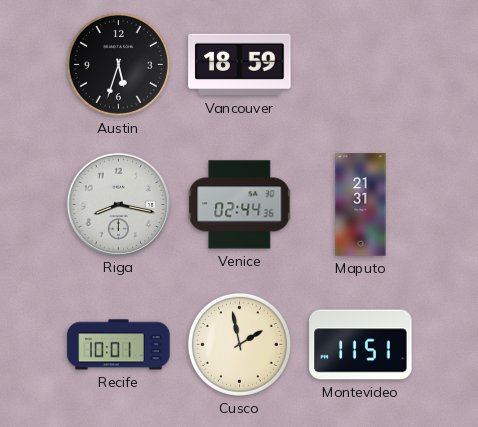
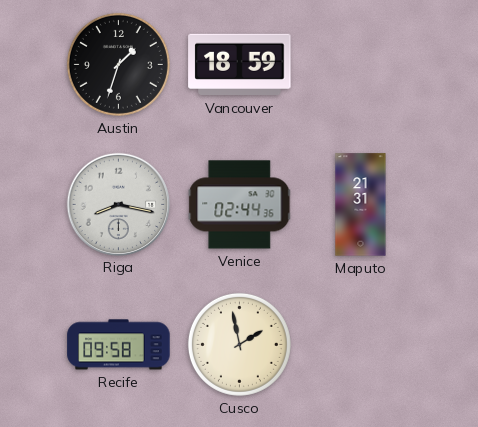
Austin: 5:33 -> 1:33
Recife: 10:01 -> 09:58
Montevideo: 11:51 -> none
